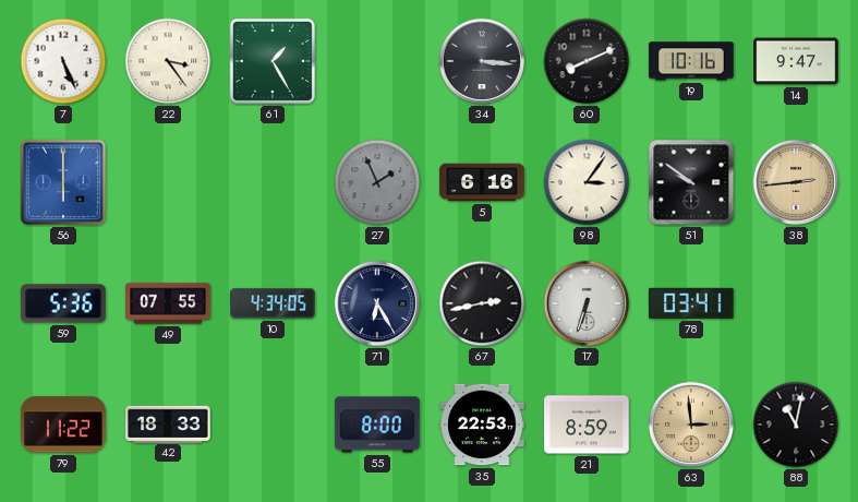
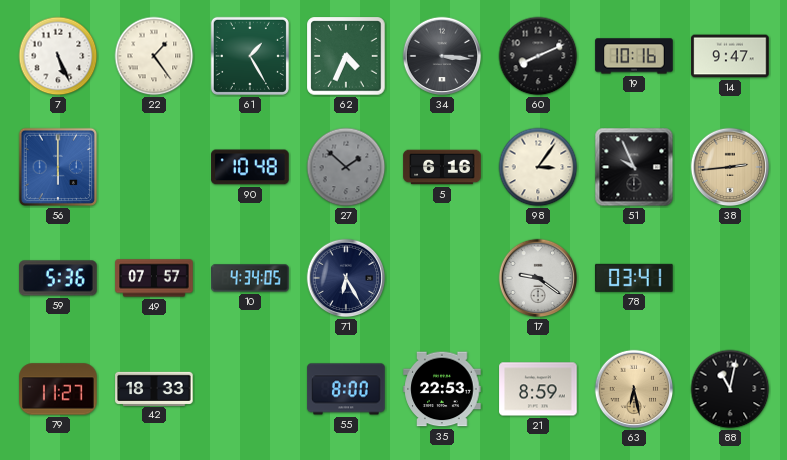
22: 3:24 -> 1:24
62: none -> 4:34
90: none -> 10:48
27: 1:56 -> 1:52
51: 9:51 -> 9:56
49: 07:55 -> 07:57
67: 2:43 -> none
17: 6:33 -> 9:21
79: 11:22 -> 11:27
63: 2:59 -> 6:28
